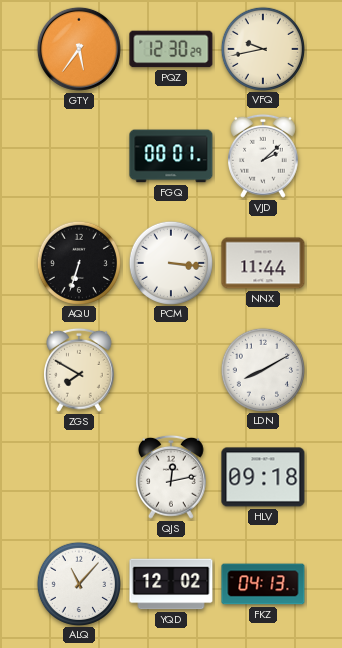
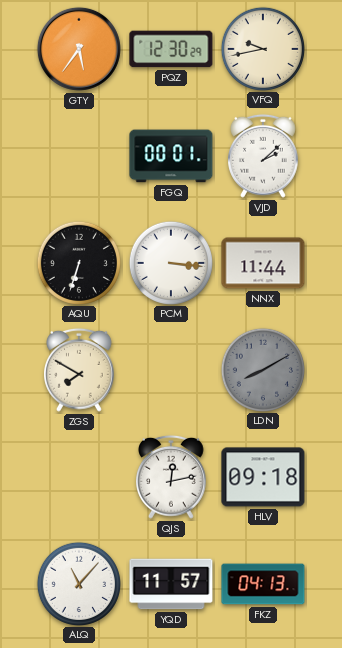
LDN dial: white -> grey
YQD: 12:02 -> 11:57
